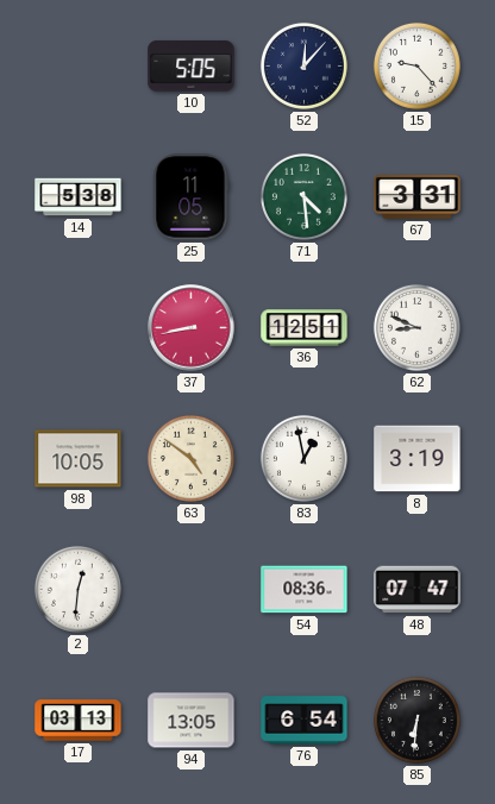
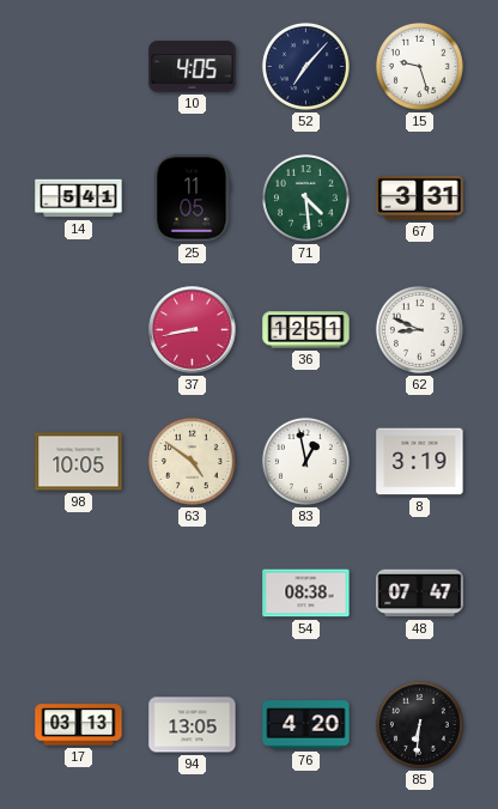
10: 5:05 -> 4:05
52: 12:07 -> 7:07
15: 9:23 -> 9:27
14: 5:38 -> 5:41
2: 12:31 -> none
54: 08:36 -> 08:38
76: 6:54 -> 4:20
